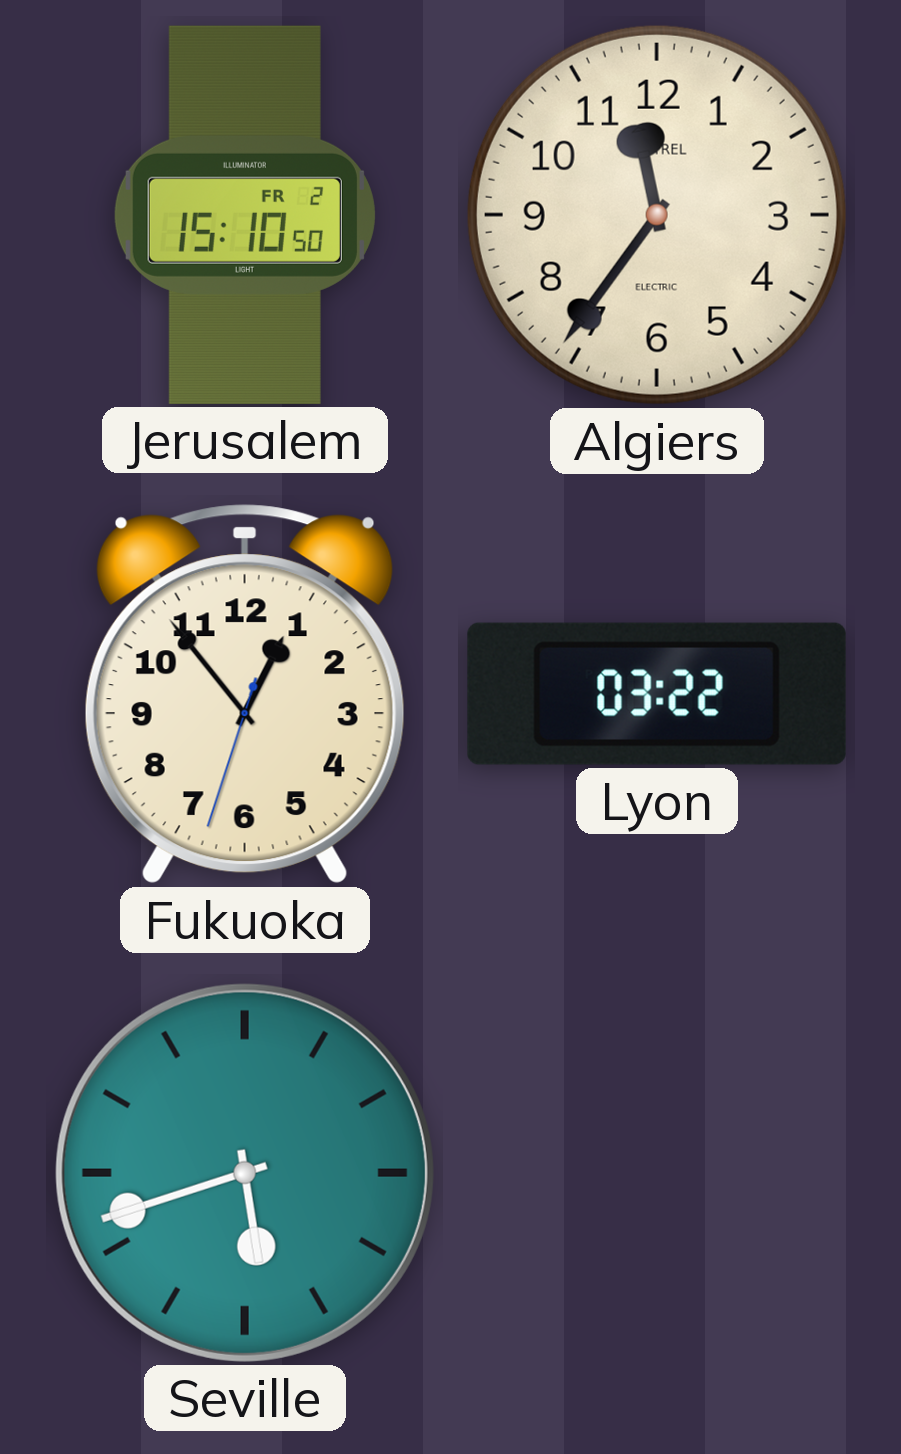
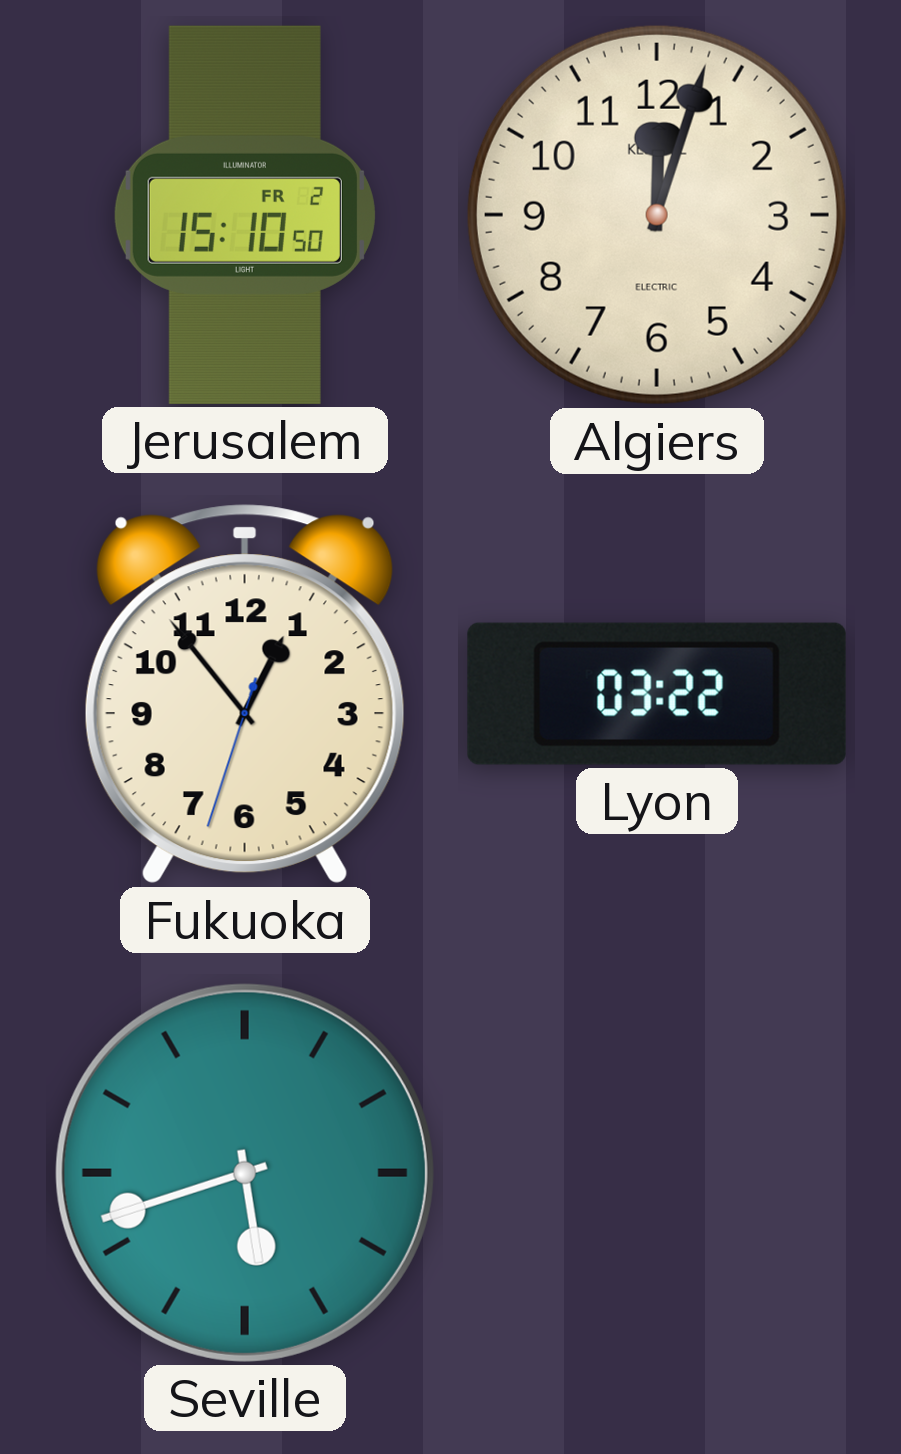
Algiers: 11:36 -> 12:03
